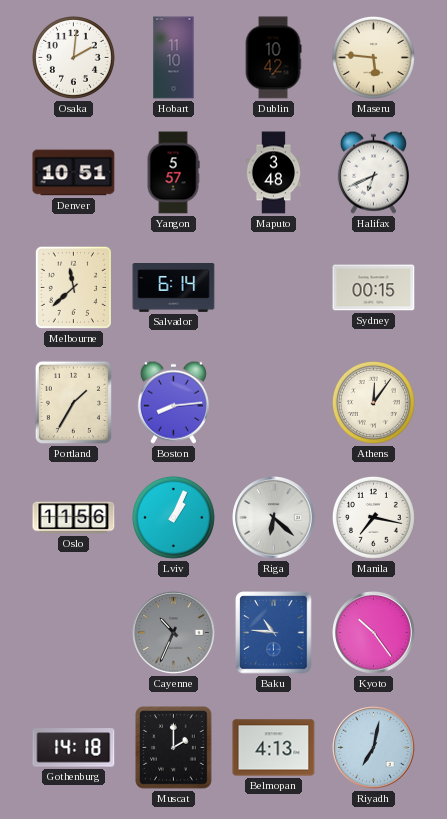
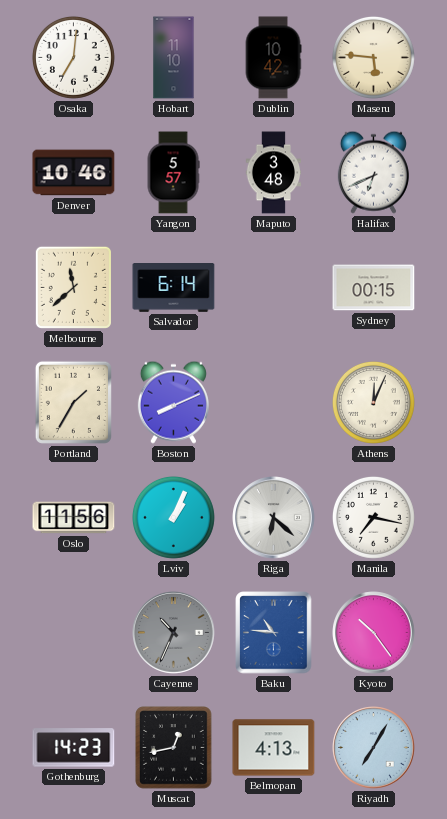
Osaka: 2:01 -> 7:01
Denver: 10:51 -> 10:46
Boston: 8:14 -> 8:11
Athens: 12:06 -> 12:04
Gothenburg: 14:18 -> 14:23
Muscat: 2:00 -> 12:43
Riyadh: 7:02 -> 7:05
